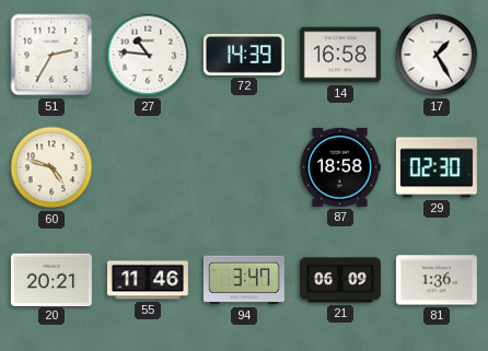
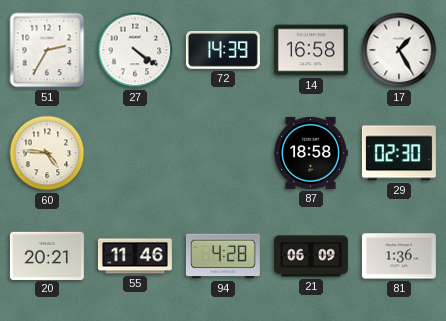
27: 10:46 -> 4:21
60: 4:48 -> 4:46
94: 3:47 -> 4:28
